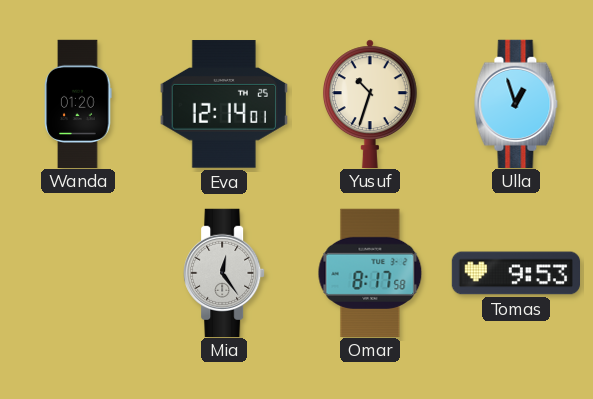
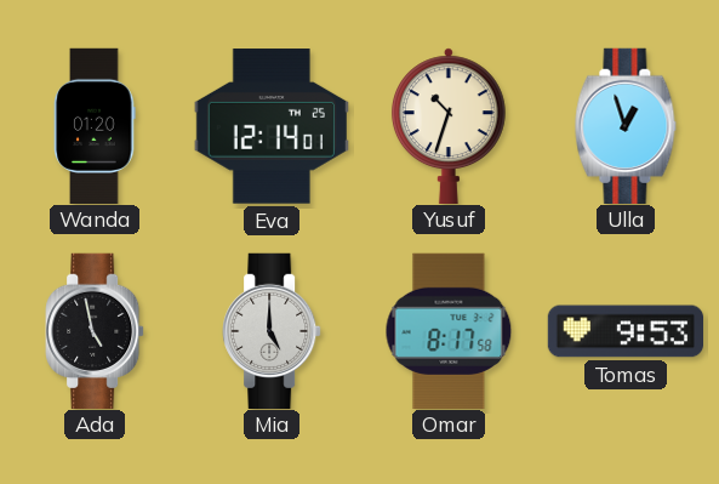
Ada: none -> 4:58
Mia: 12:24 -> 5:00
